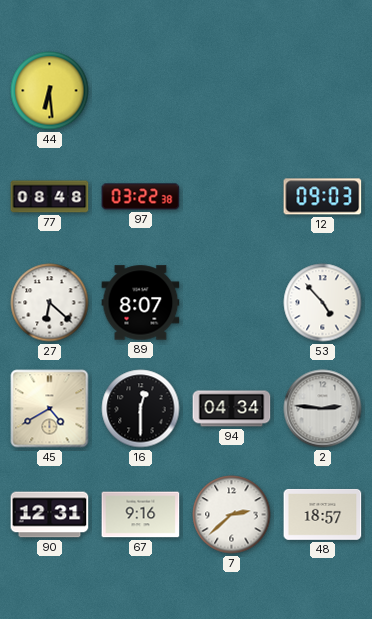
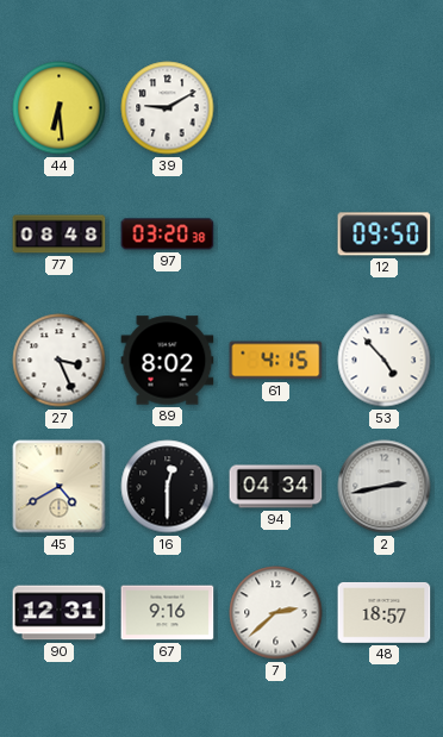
39: none -> 9:10
97: 03:22 -> 03:20
12: 09:03 -> 09:50
27: 6:22 -> 3:26
89: 8:07 -> 8:02
61: none -> 4:15
2: 2:46 -> 2:43
